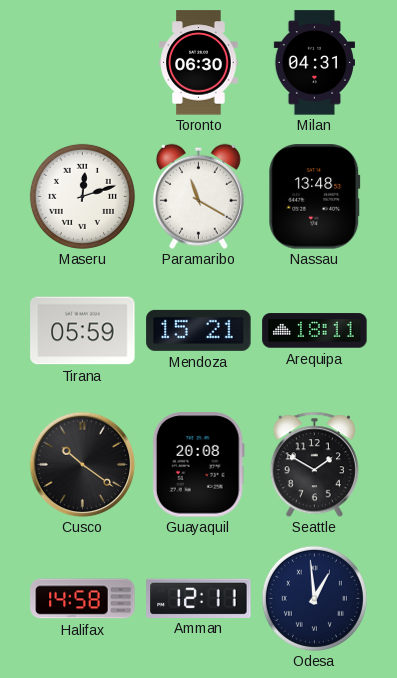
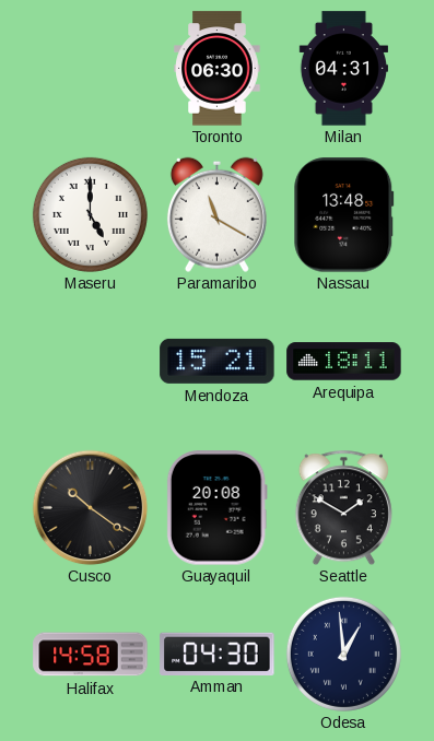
Maseru: 12:12 -> 5:00
Tirana: 05:59 -> none
Amman: 12:11 -> 04:30
